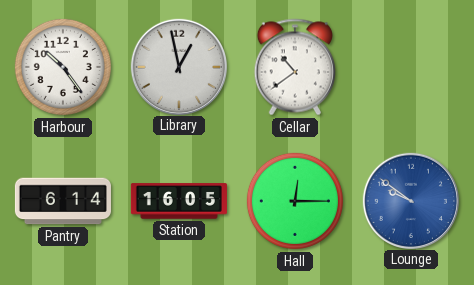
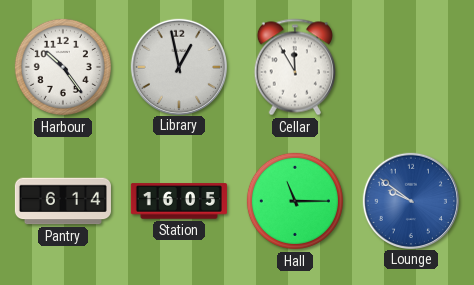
Cellar: 10:39 -> 11:55
Hall: 12:15 -> 11:15
